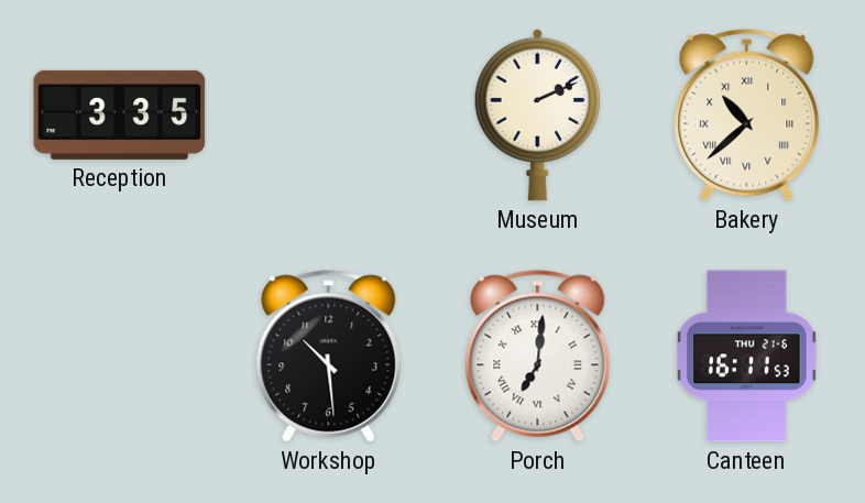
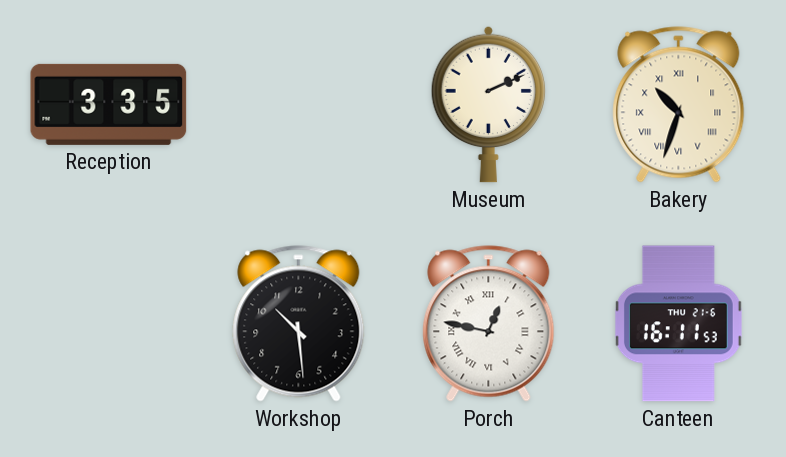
Bakery: 10:38 -> 10:33
Porch: 7:01 -> 12:47
